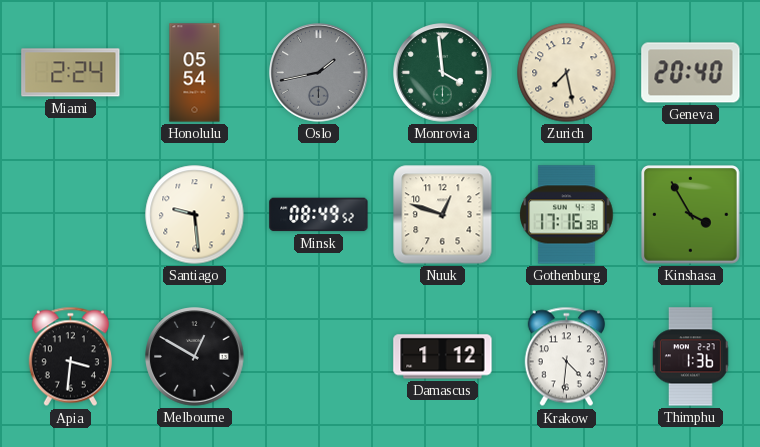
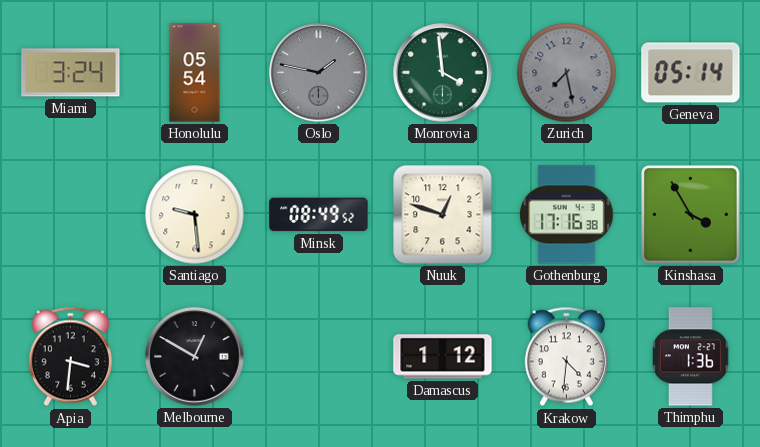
Miami: 2:24 -> 3:24
Oslo: 1:43 -> 1:47
Zurich dial: cream -> grey
Geneva: 20:40 -> 05:14
